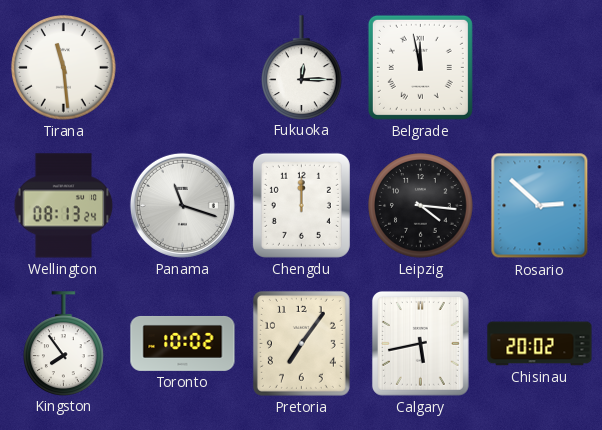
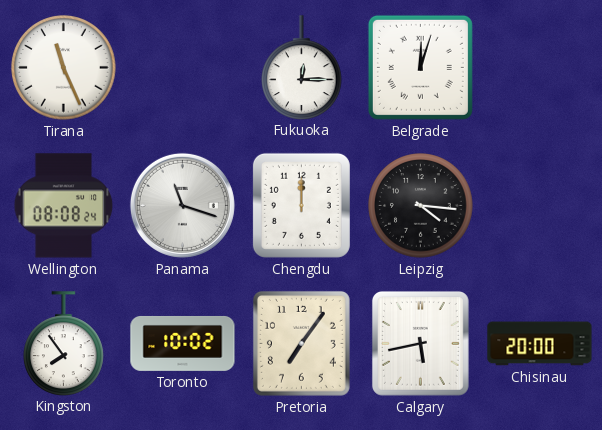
Tirana: 11:29 -> 11:26
Belgrade: 11:58 -> 12:03
Wellington: 08:13 -> 08:08
Rosario: 2:52 -> none
Chisinau: 20:02 -> 20:00
